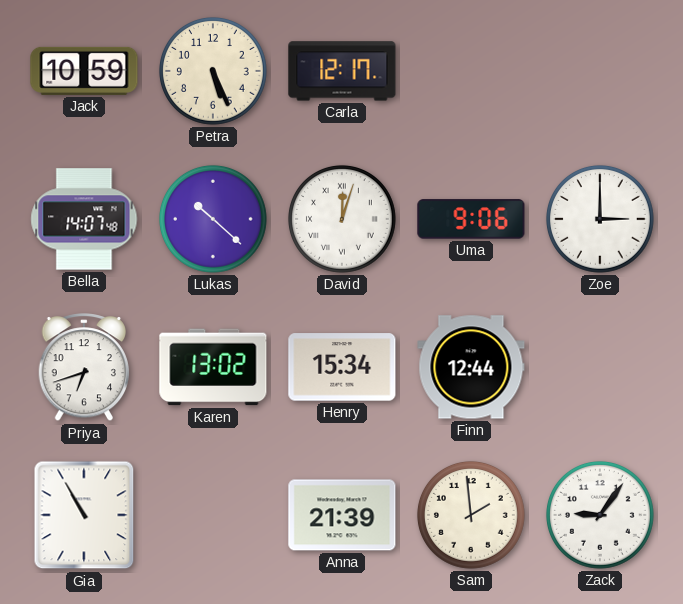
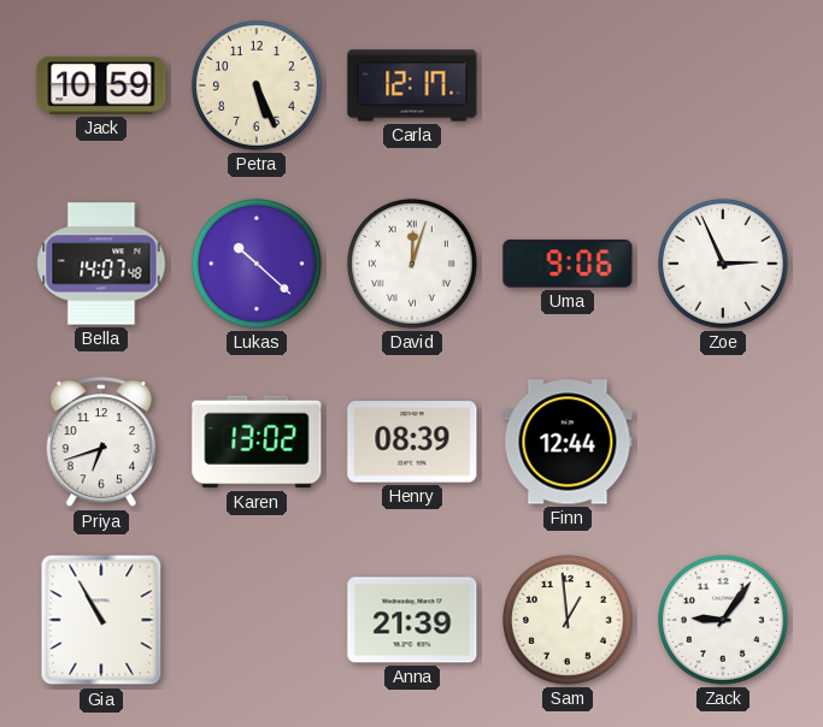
Zoe: 3:00 -> 2:56
Henry: 15:34 -> 08:39
Sam: 1:59 -> 12:59
